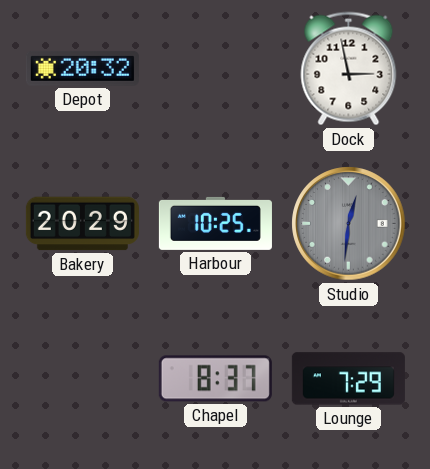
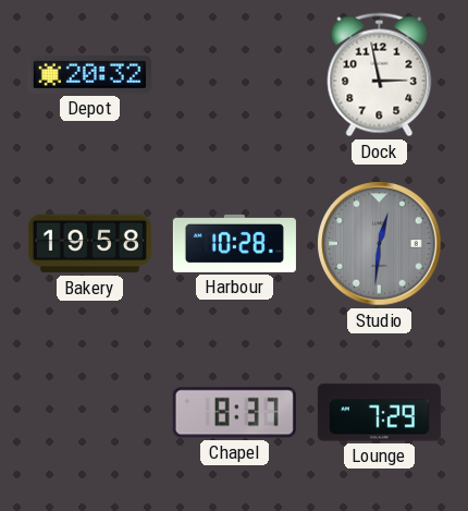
Bakery: 20:29 -> 19:58
Harbour: 10:25 -> 10:28
